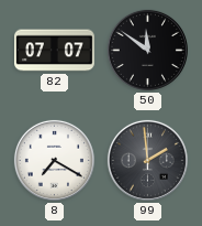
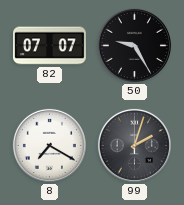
50: 11:51 -> 9:25
99: 1:59 -> 2:03
